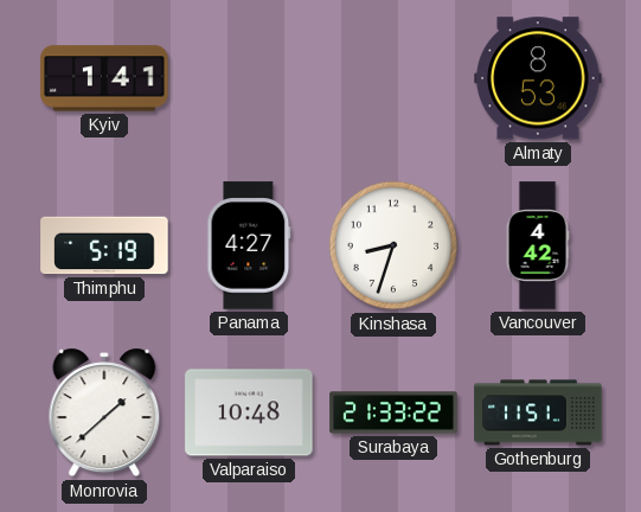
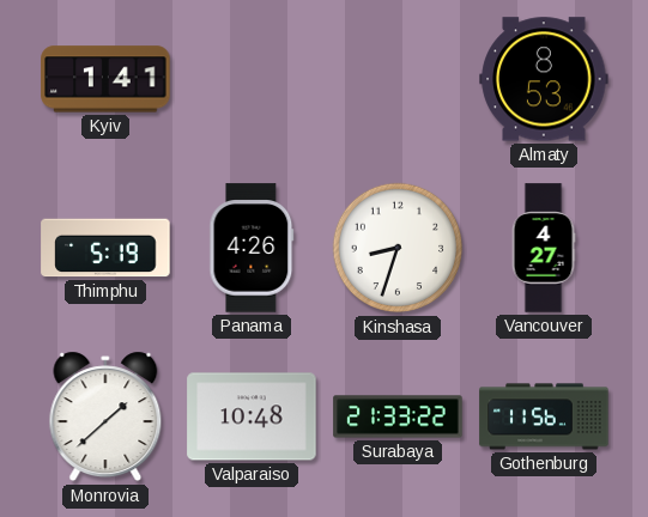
Panama: 4:27 -> 4:26
Vancouver: 4:42 -> 4:27
Gothenburg: 11:51 -> 11:56
